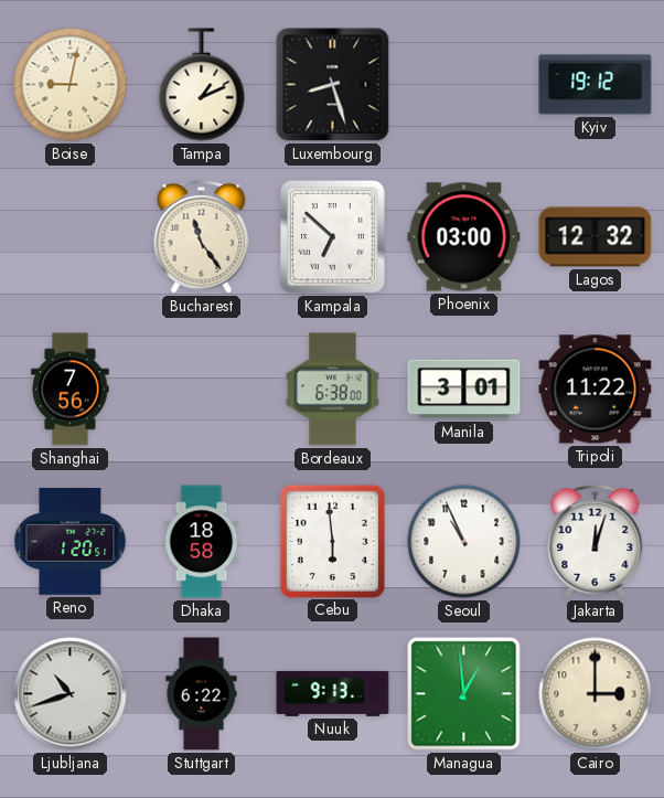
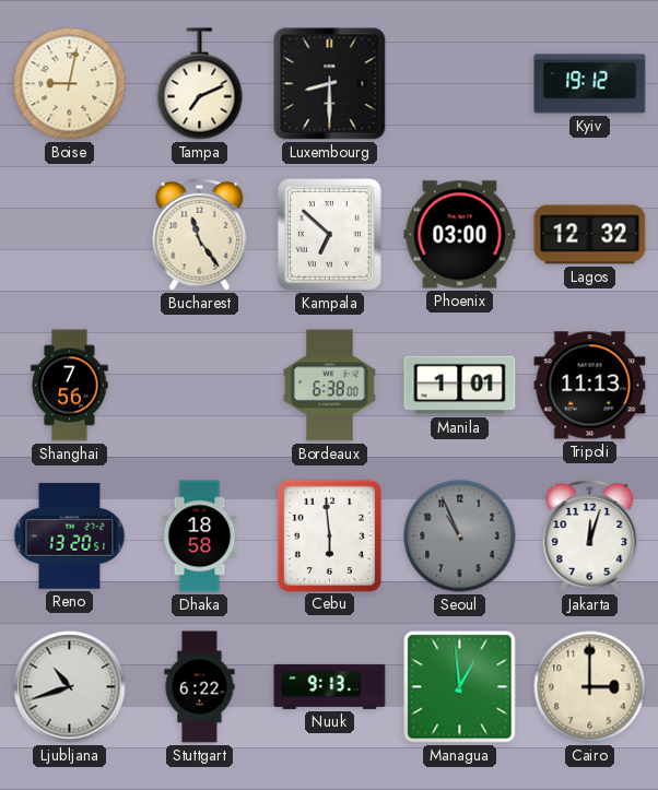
Tampa: 1:11 -> 7:11
Luxembourg: 8:27 -> 8:30
Manila: 3:01 -> 1:01
Tripoli: 11:22 -> 11:13
Reno: 1:20 -> 13:20
Seoul dial: white -> grey
